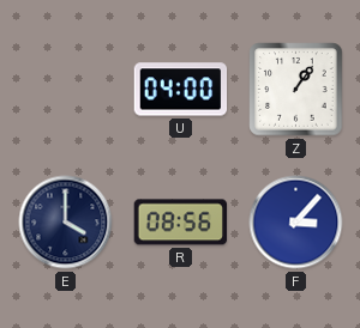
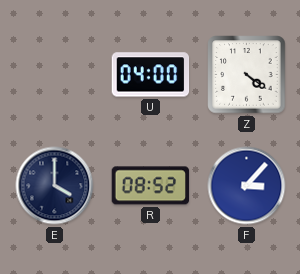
Z: 1:06 -> 4:21
R: 08:56 -> 08:52
